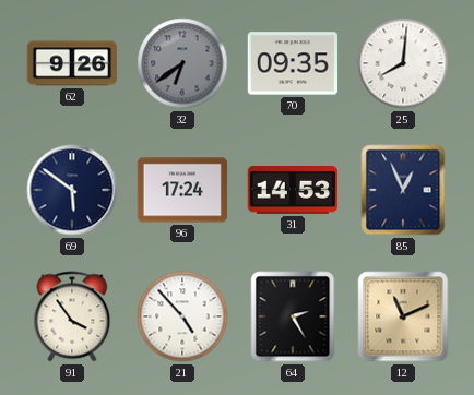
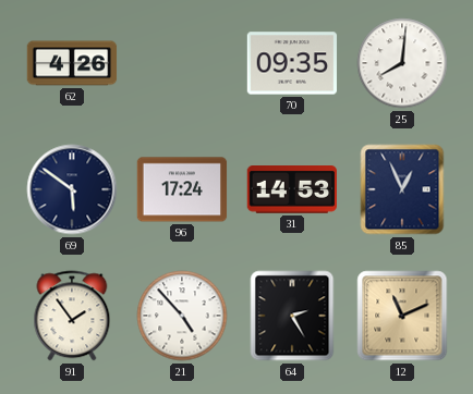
62: 9:26 -> 4:26
32: 6:39 -> none
91: 3:54 -> 1:54
